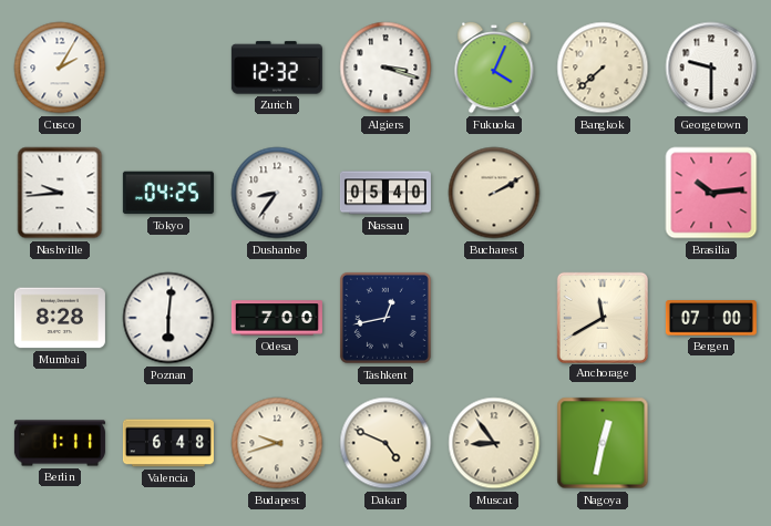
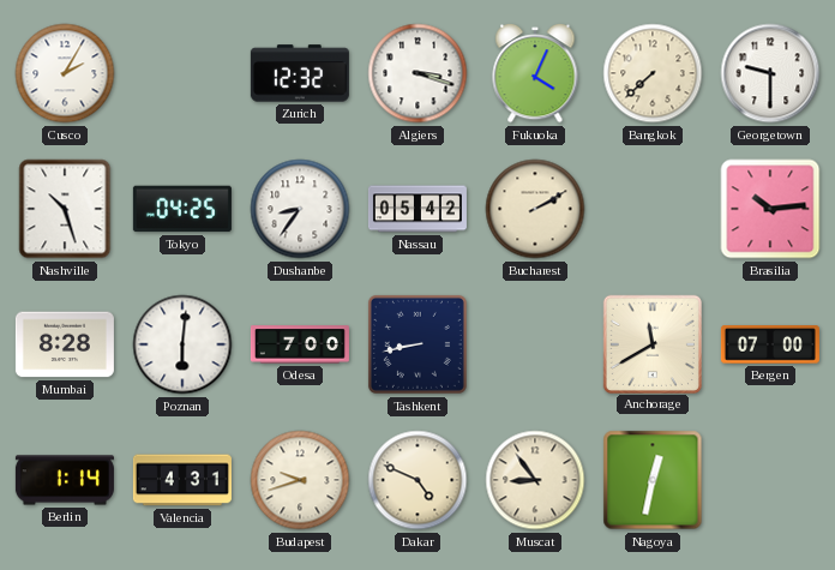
Nashville: 9:44 -> 10:27
Nassau: 05:40 -> 05:42
Tashkent: 12:43 -> 8:43
Berlin: 1:11 -> 1:14
Valencia: 6:48 -> 4:31
